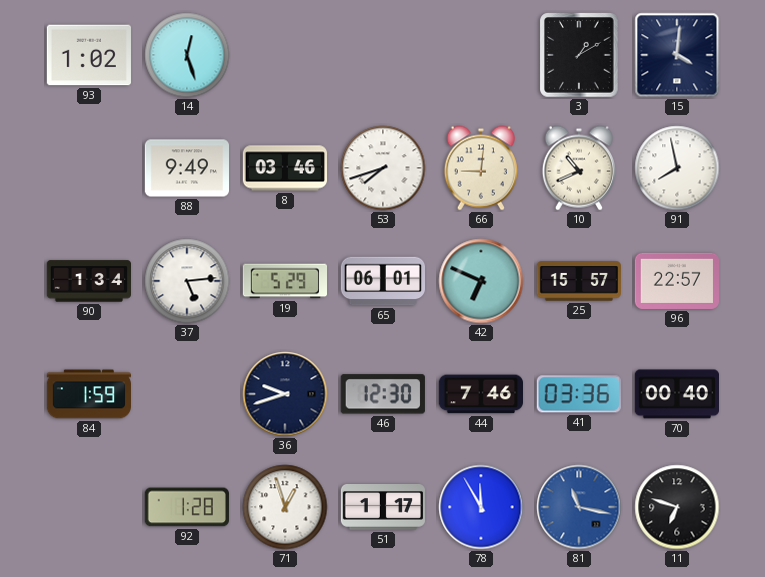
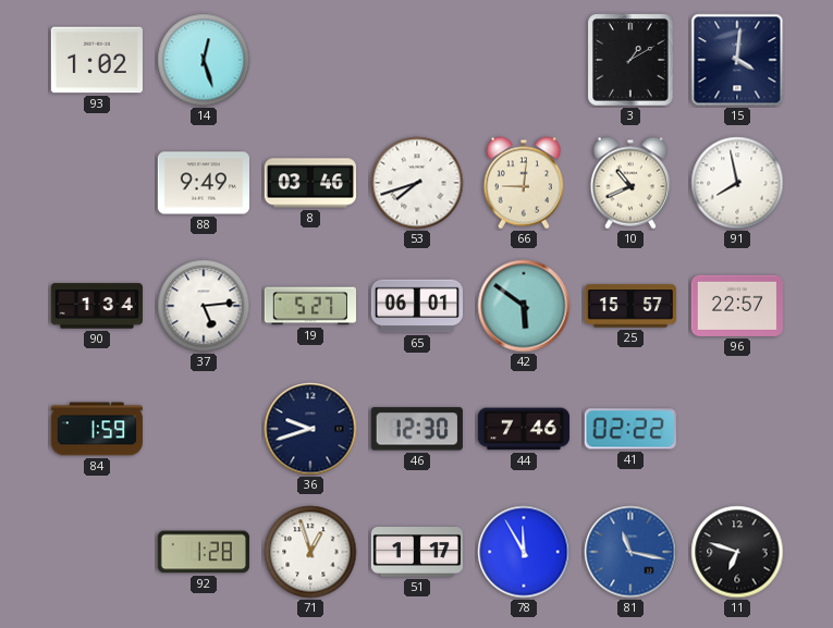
19: 5:29 -> 5:27
42: 6:49 -> 5:51
41: 03:36 -> 02:22
70: 00:40 -> none
